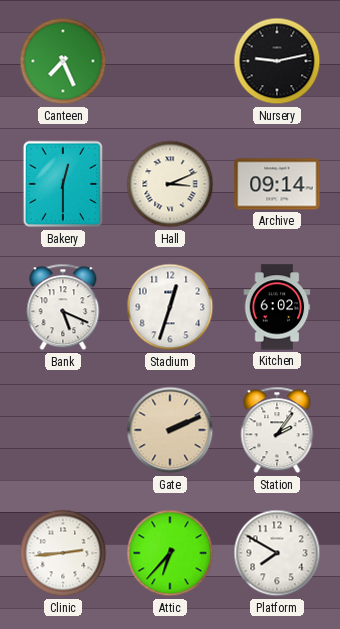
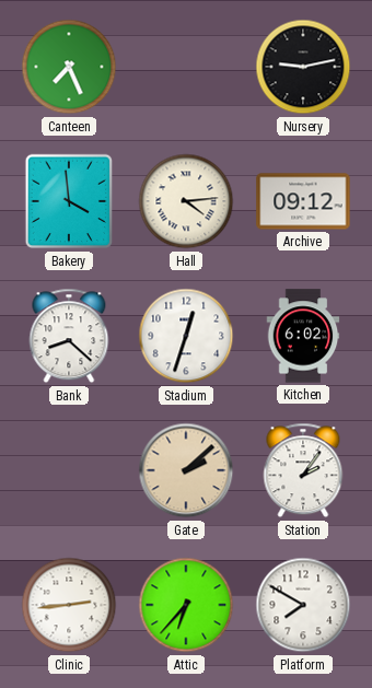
Bakery: 12:30 -> 3:59
Hall: 3:11 -> 4:14
Archive: 09:14 -> 09:12
Bank: 5:19 -> 8:22
Gate: 2:11 -> 2:08
